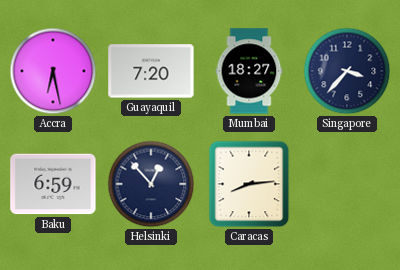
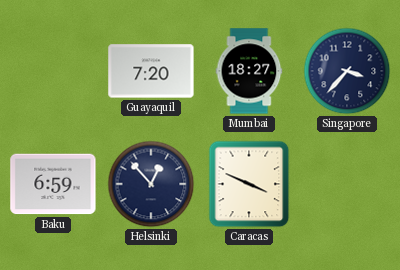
Accra: 6:28 -> none
Caracas: 8:14 -> 3:49
